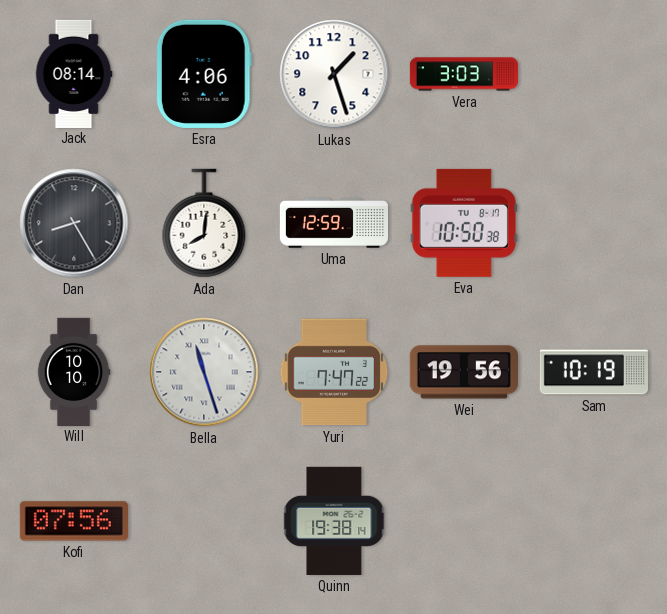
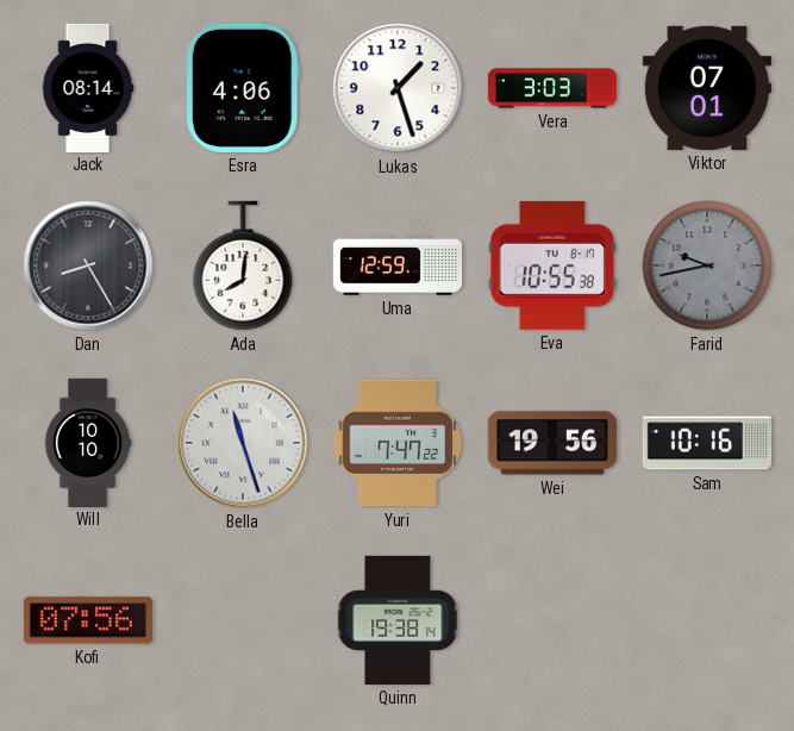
Viktor: none -> 07:01
Eva: 10:50 -> 10:55
Farid: none -> 9:43
Sam: 10:19 -> 10:16
